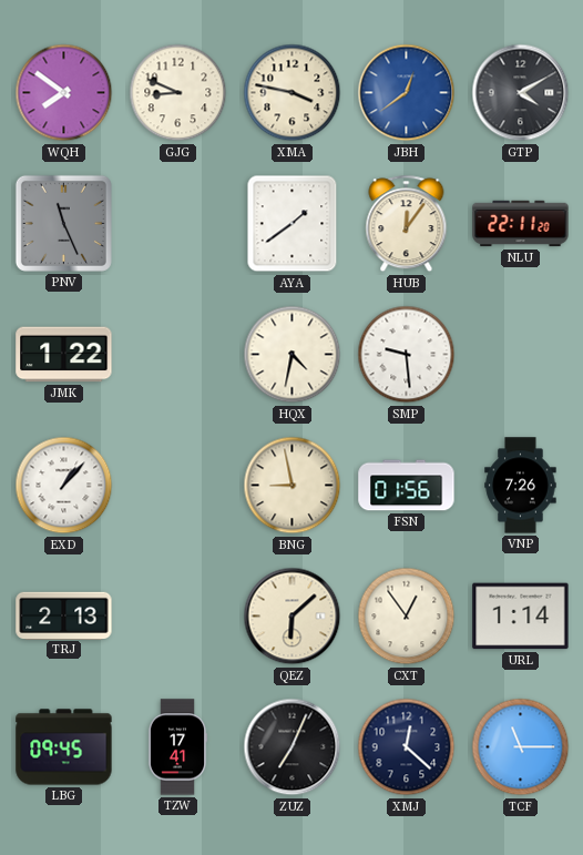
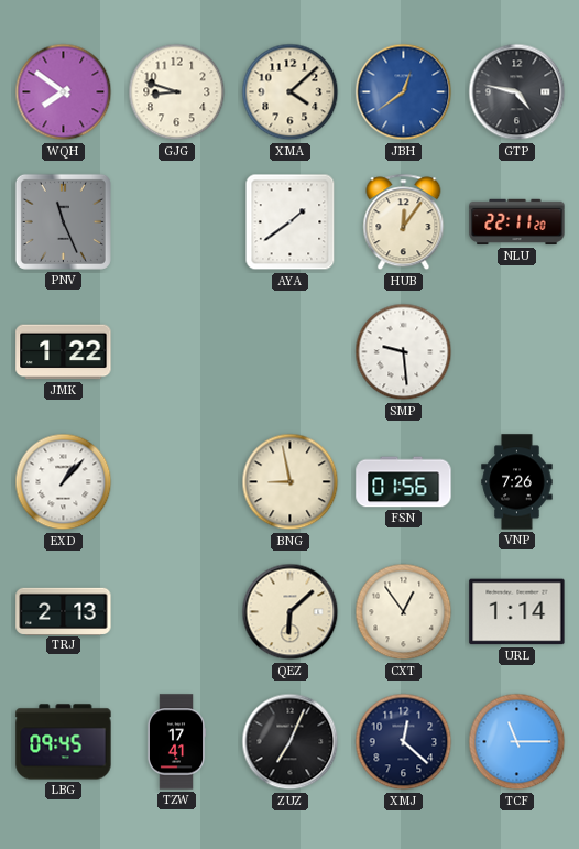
GJG: 8:49 -> 8:48
XMA: 3:47 -> 4:08
GTP: 4:10 -> 4:47
HQX: 4:32 -> none
